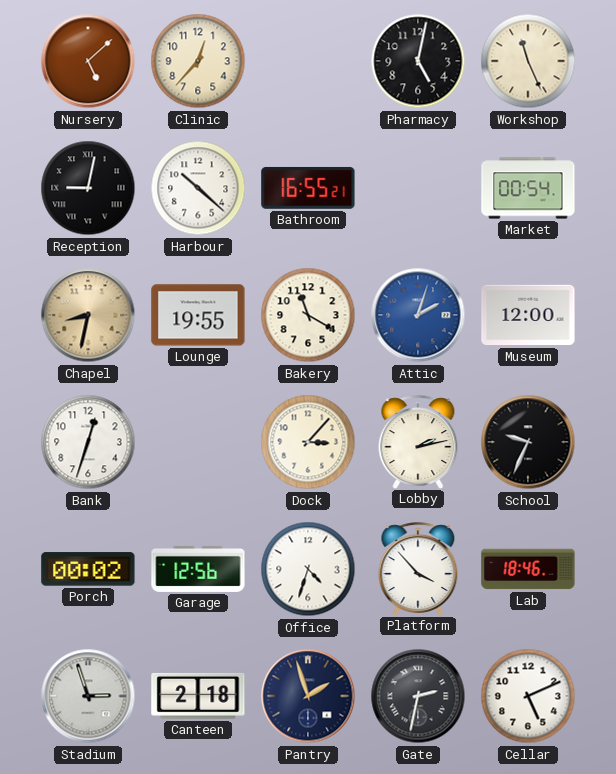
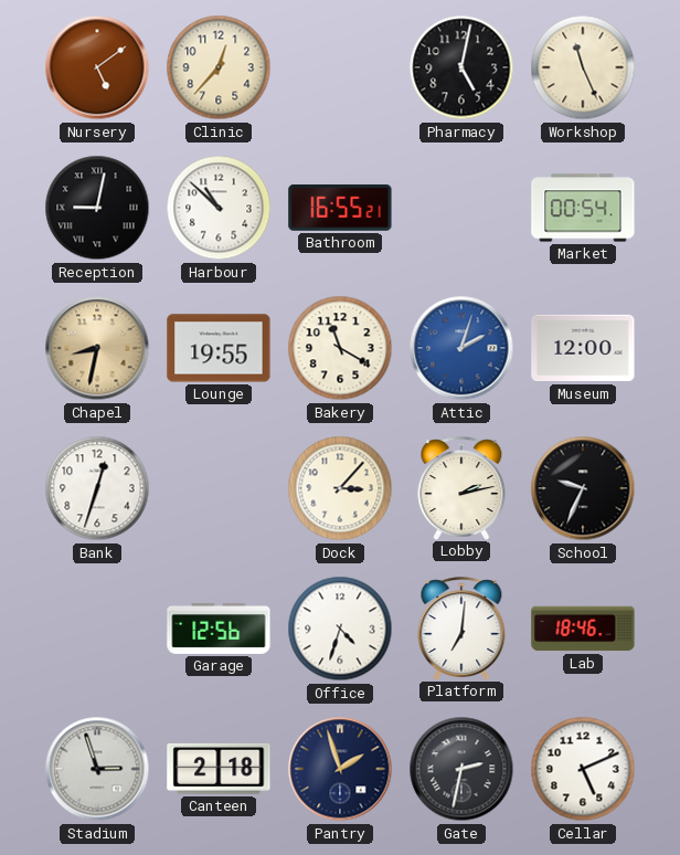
Nursery: 5:08 -> 5:09
Harbour: 10:22 -> 10:52
Porch: 00:02 -> none
Platform: 3:53 -> 7:01
